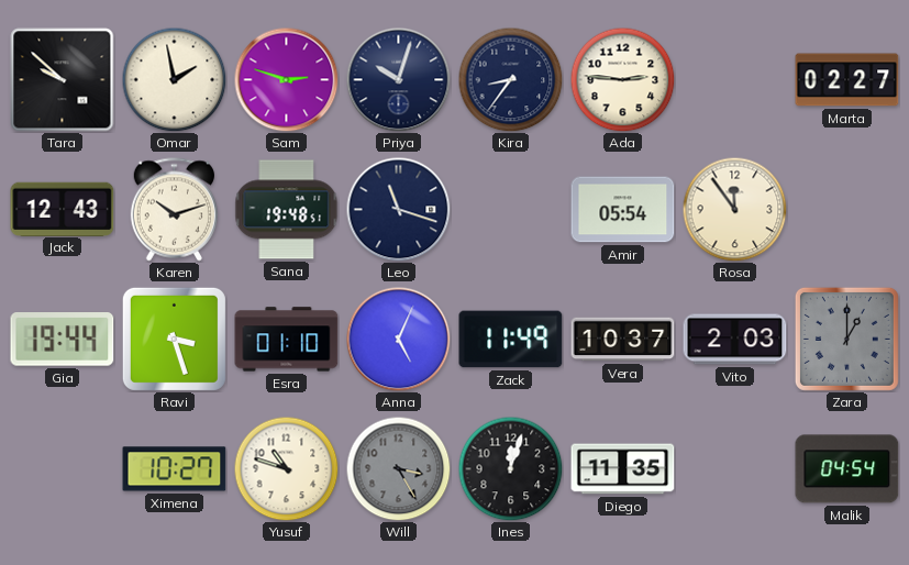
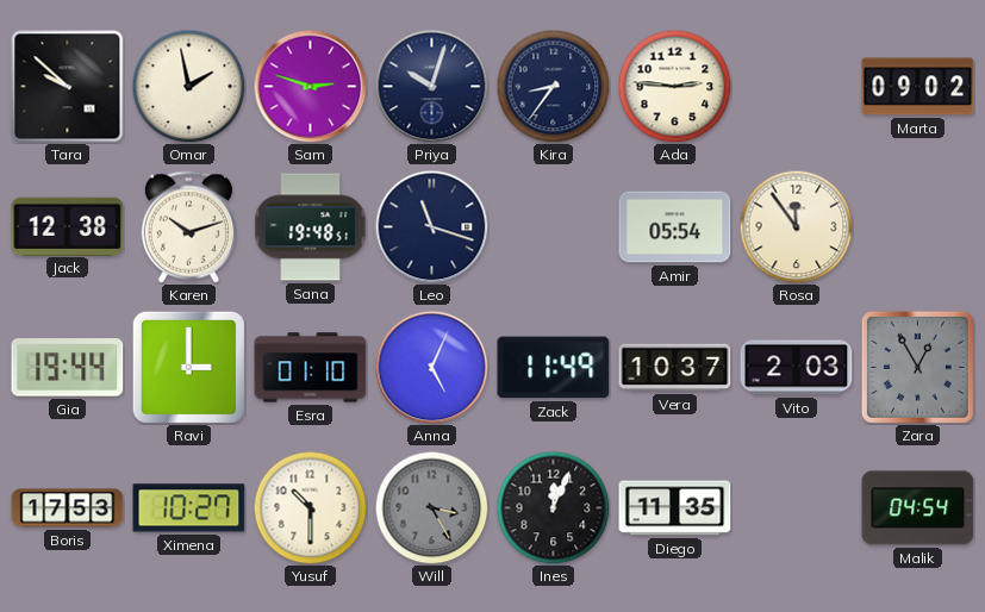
Marta: 02:27 -> 09:02
Jack: 12:43 -> 12:38
Ravi: 3:27 -> 3:00
Zara: 1:00 -> 12:55
Boris: none -> 17:53
Yusuf: 10:48 -> 10:30
Ines: 12:03 -> 12:04
